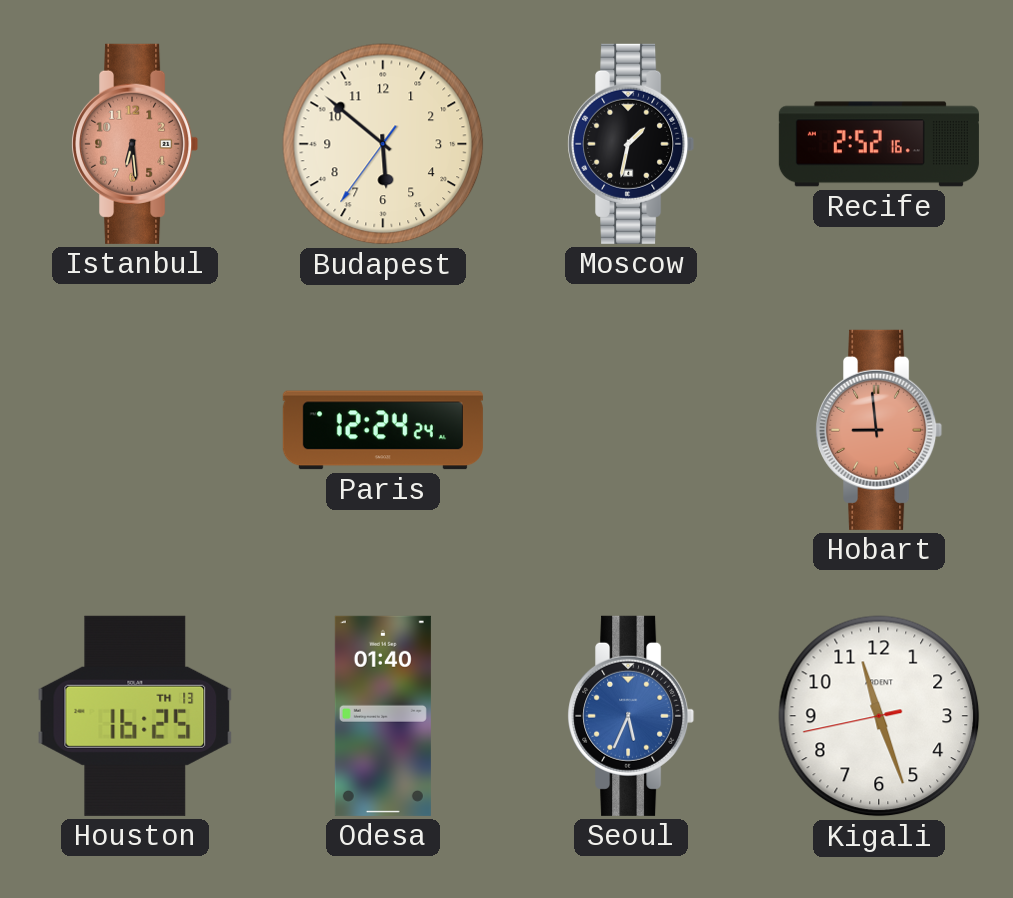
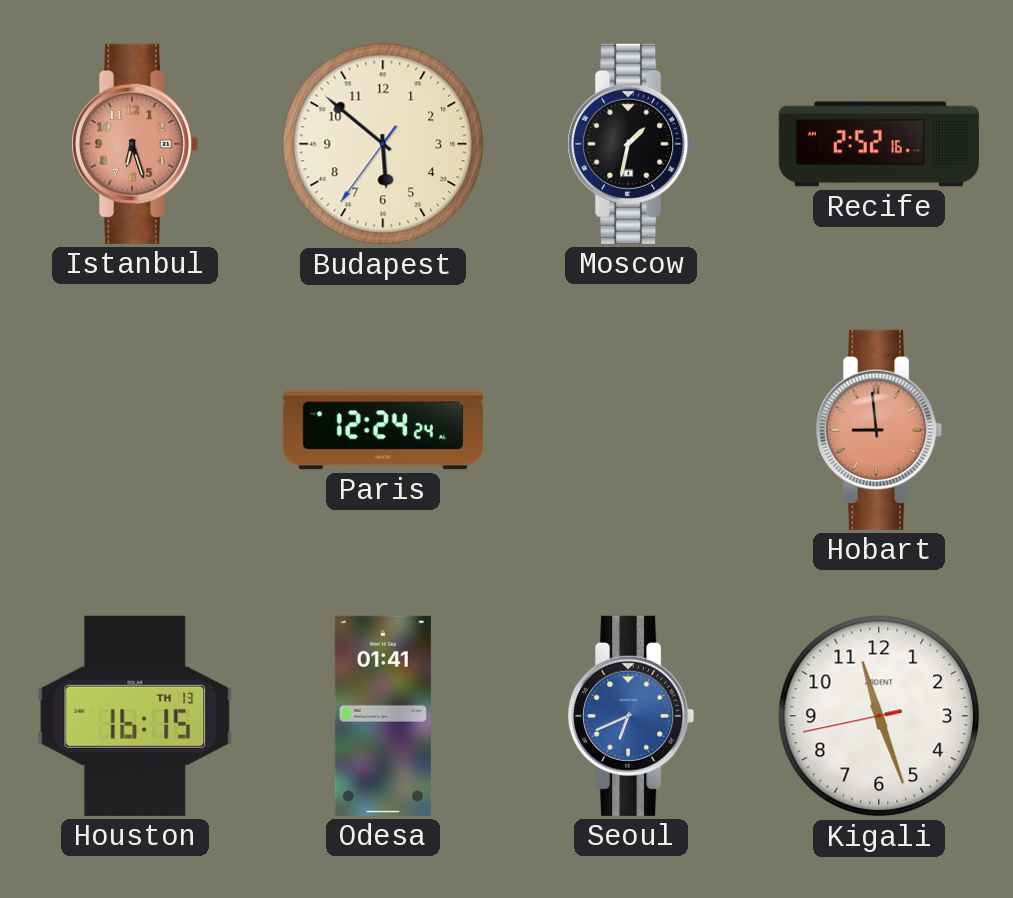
Istanbul: 6:29 -> 6:27
Houston: 16:25 -> 16:15
Odesa: 01:40 -> 01:41
Seoul: 5:34 -> 6:41
